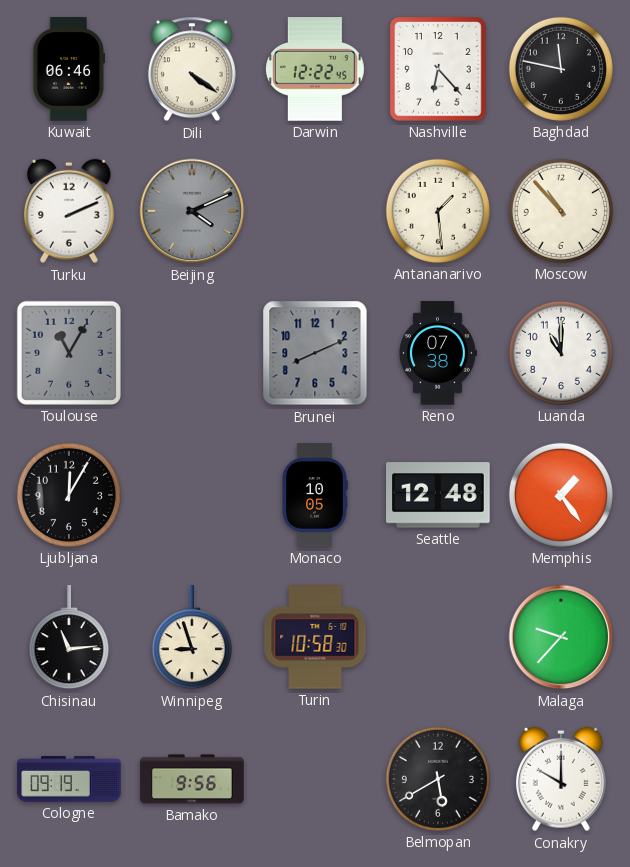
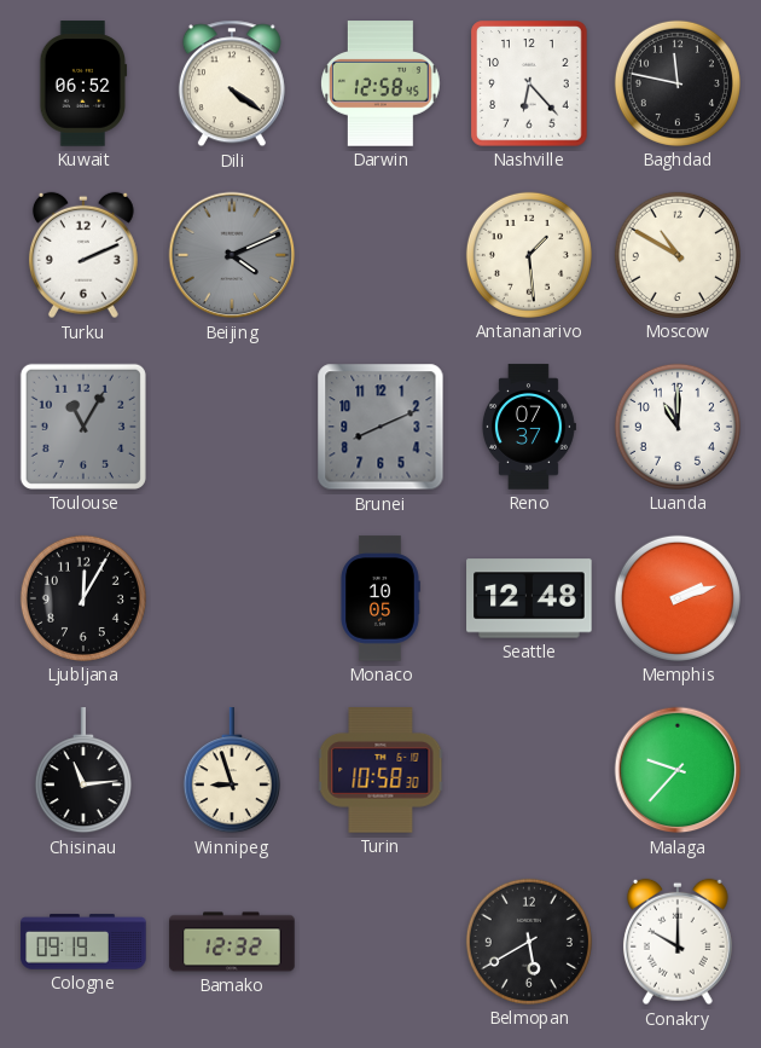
Kuwait: 06:46 -> 06:52
Darwin: 12:22 -> 12:58
Moscow: 10:53 -> 10:50
Reno: 07:38 -> 07:37
Memphis: 1:24 -> 2:12
Bamako: 9:56 -> 12:32
